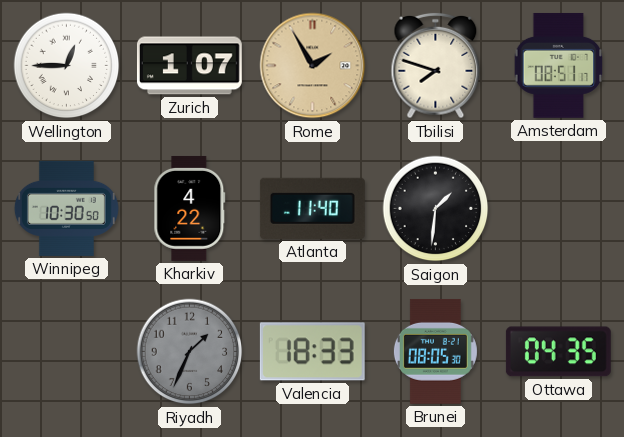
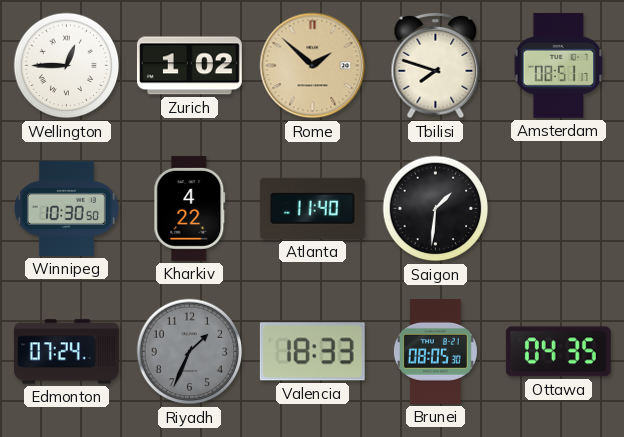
Zurich: 1:07 -> 1:02
Rome: 1:55 -> 1:52
Edmonton: none -> 07:24
